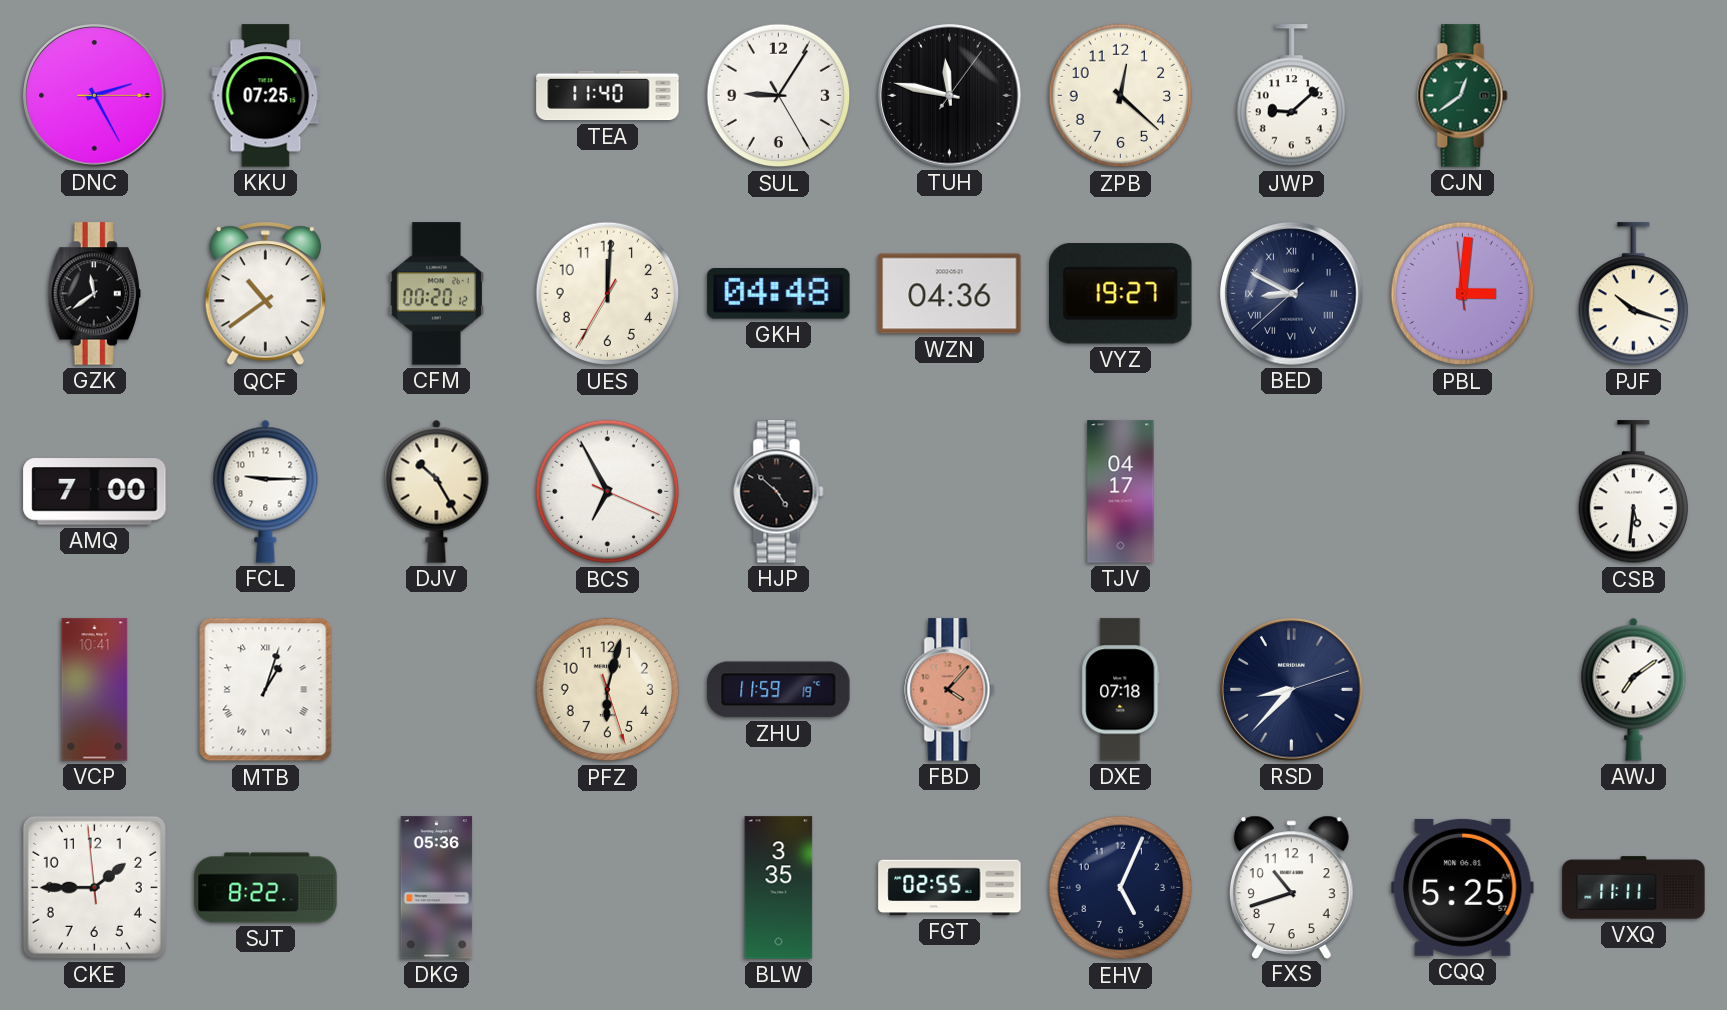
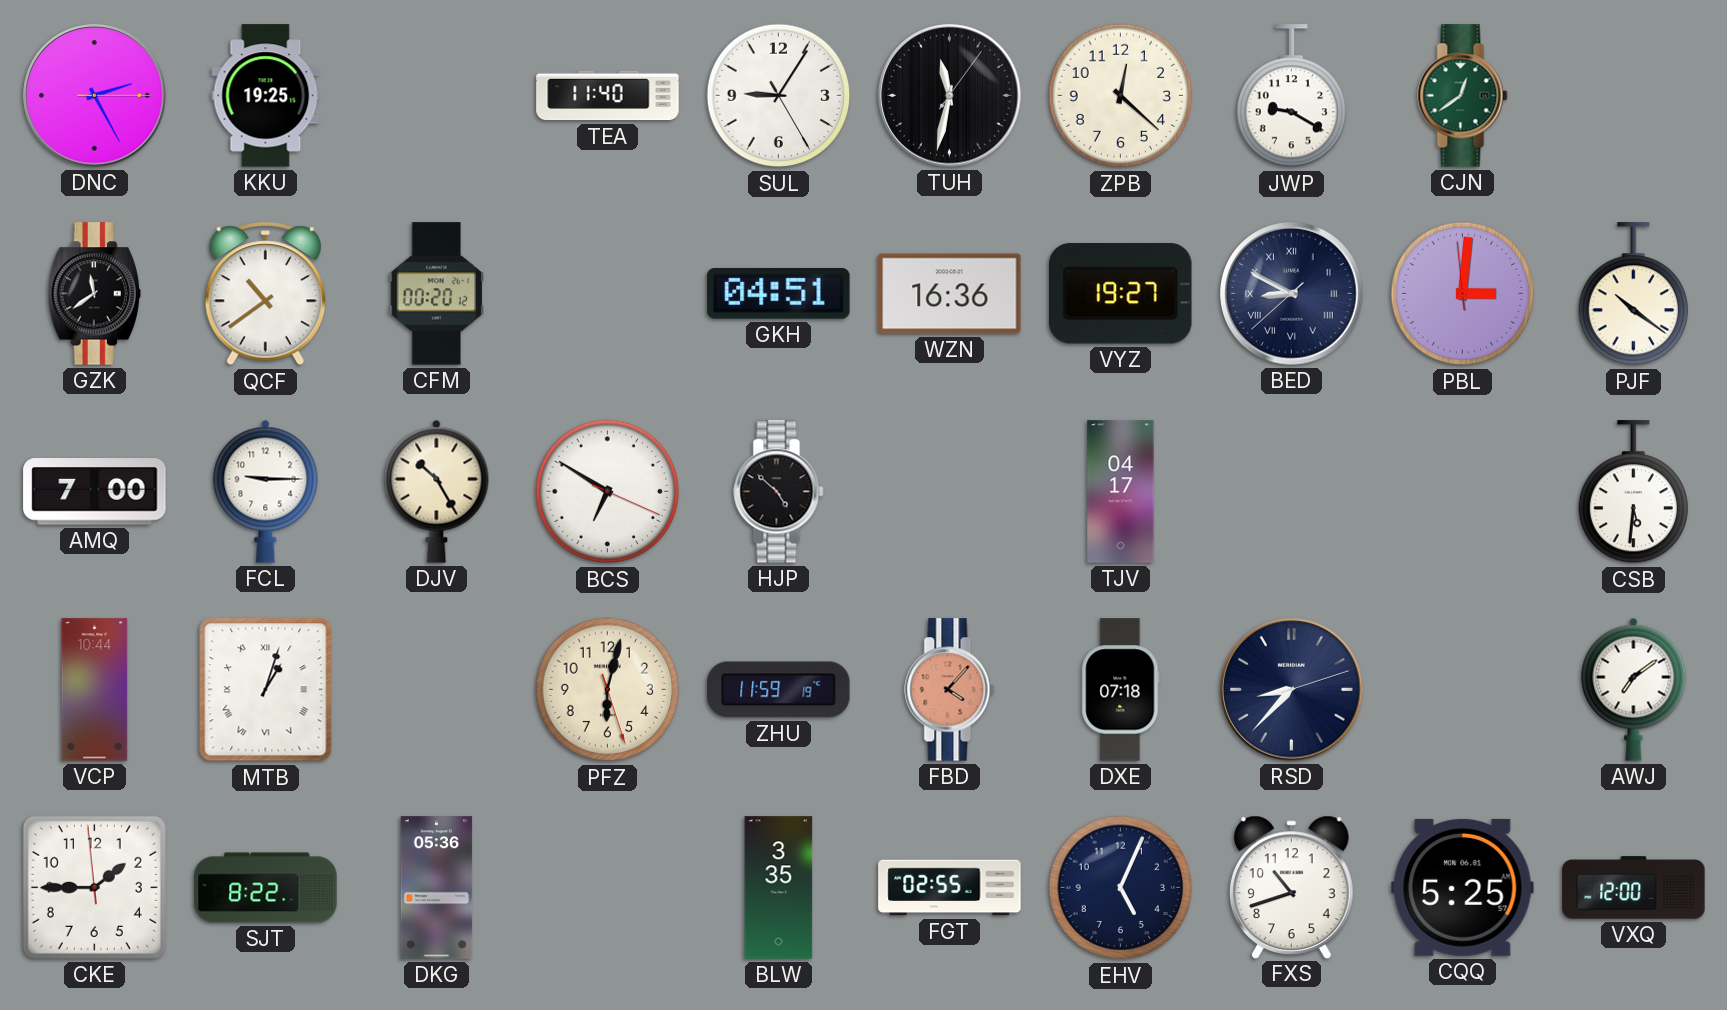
KKU: 07:25 -> 19:25
TUH: 11:47 -> 11:32
JWP: 9:08 -> 9:20
UES: 12:00 -> none
GKH: 04:48 -> 04:51
WZN: 04:36 -> 16:36
PJF: 10:18 -> 10:21
BCS: 6:55 -> 6:50
VCP: 10:41 -> 10:44
VXQ: 11:11 -> 12:00
